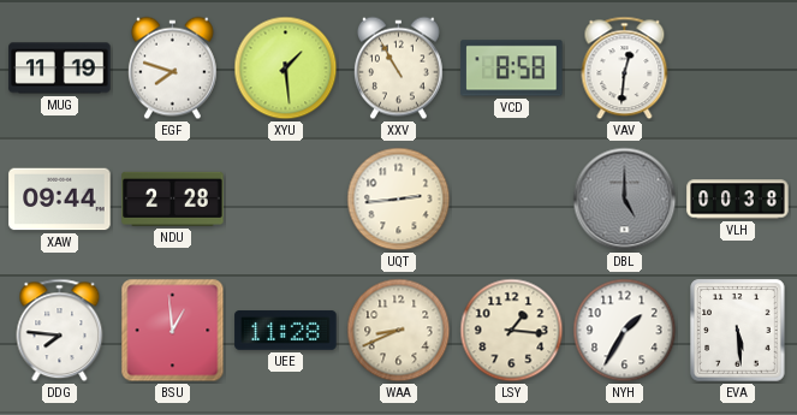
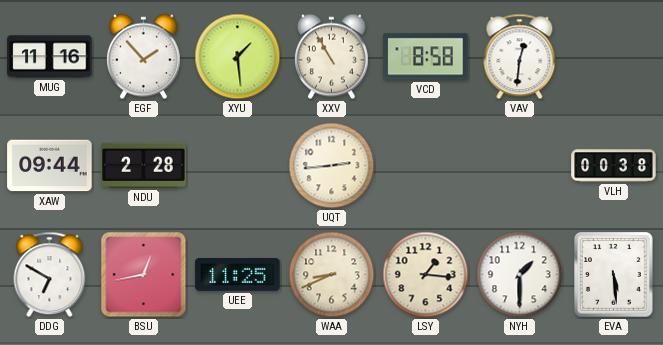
MUG: 11:19 -> 11:16
EGF: 7:48 -> 1:53
DBL: 5:00 -> none
DDG: 7:46 -> 6:50
BSU: 12:59 -> 12:43
UEE: 11:28 -> 11:25
NYH: 1:35 -> 1:30
